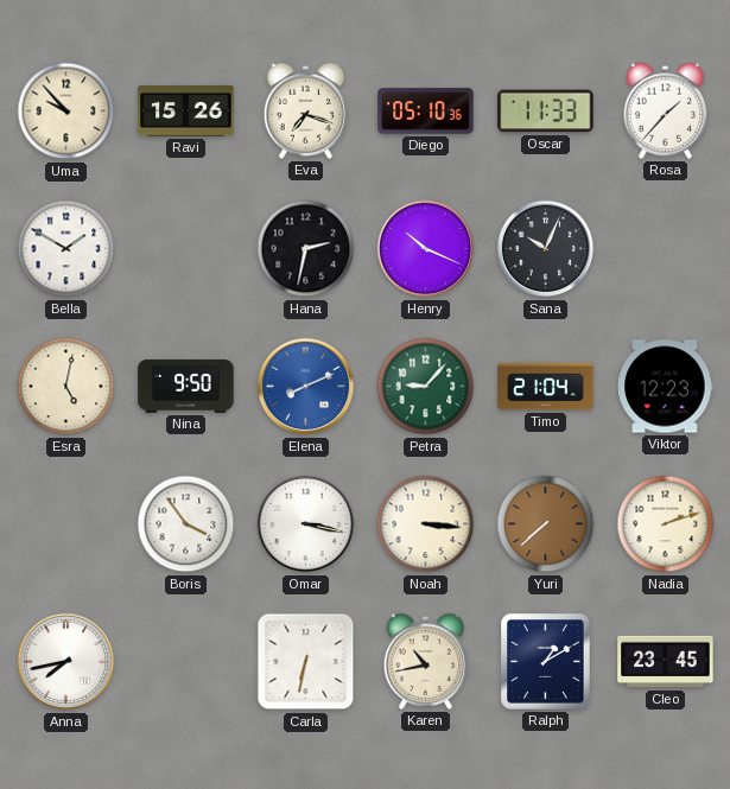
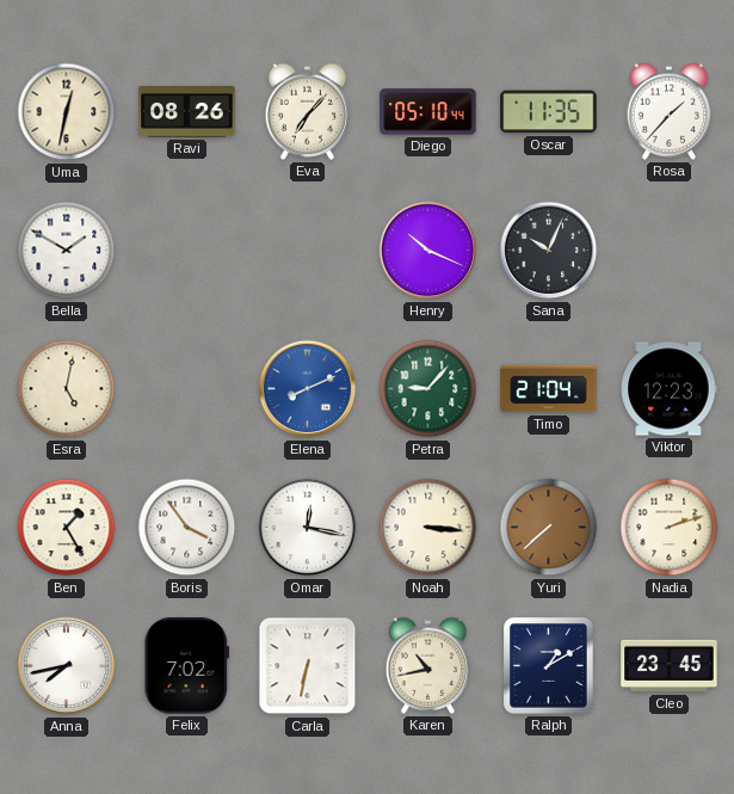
Uma: 9:53 -> 12:32
Ravi: 15:26 -> 08:26
Eva: 7:18 -> 7:07
Diego: 05:10:36 -> 05:10:44
Oscar: 11:33 -> 11:35
Hana: 2:32 -> none
Nina: 9:50 -> none
Ben: none -> 1:25
Omar: 3:17 -> 12:17
Felix: none -> 7:02
